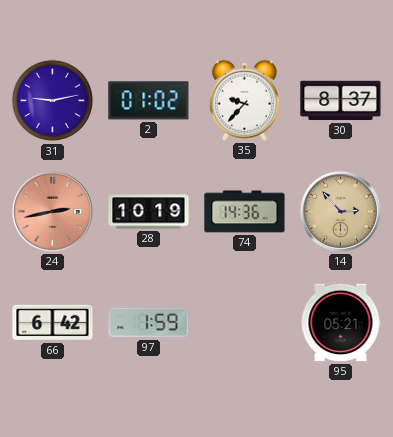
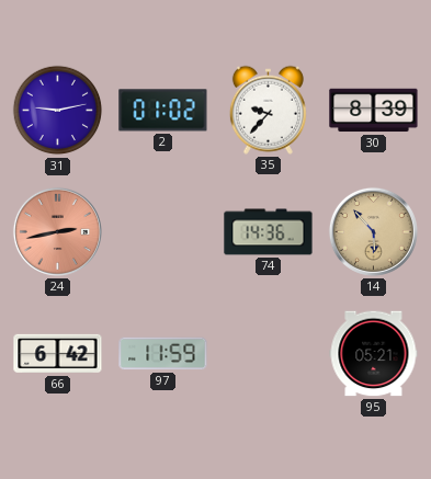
30: 8:37 -> 8:39
28: 10:19 -> none
14: 2:53 -> 5:53
97: 1:59 -> 11:59
